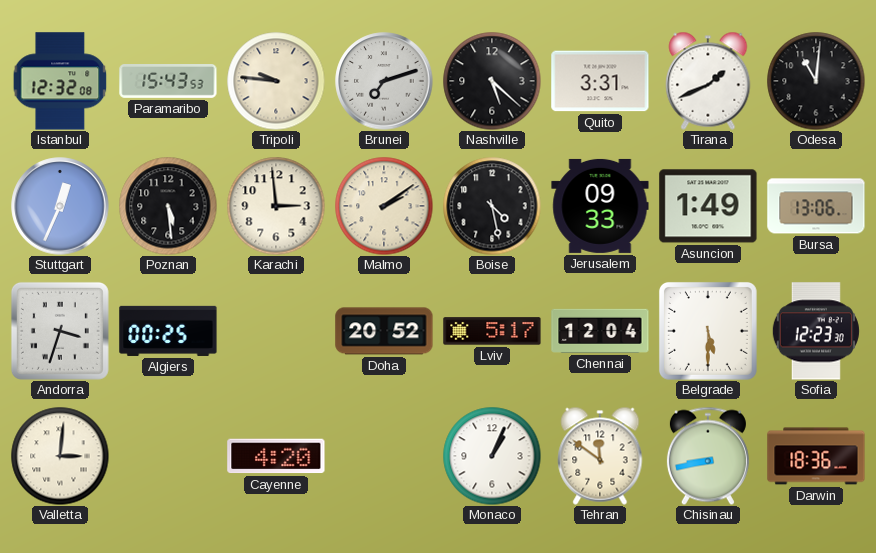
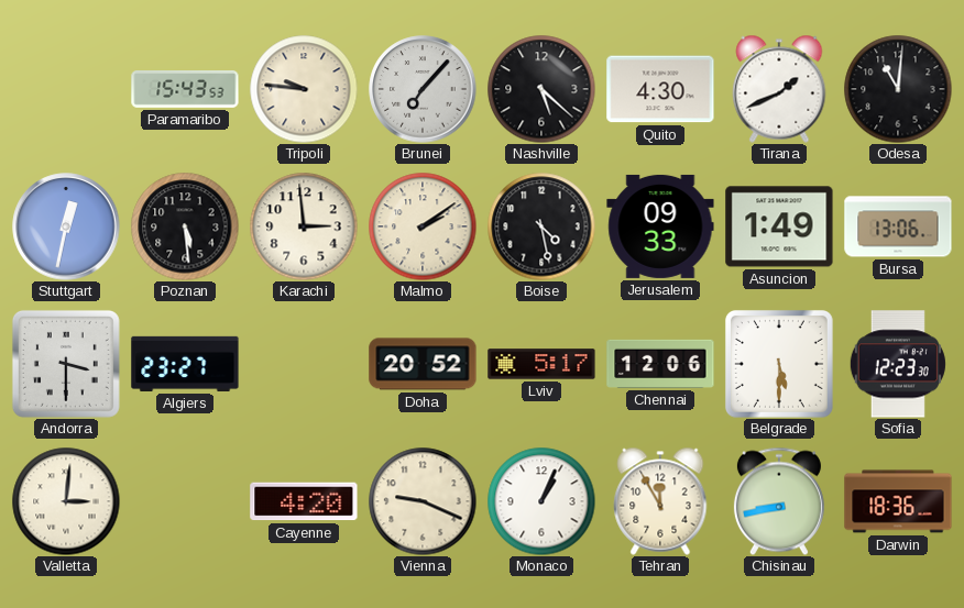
Istanbul: 12:32 -> none
Brunei: 7:12 -> 7:07
Quito: 3:31 -> 4:30
Stuttgart: 12:34 -> 12:32
Andorra: 3:33 -> 3:30
Algiers: 00:25 -> 23:27
Chennai: 12:04 -> 12:06
Vienna: none -> 9:19
Tehran: 11:51 -> 11:55
